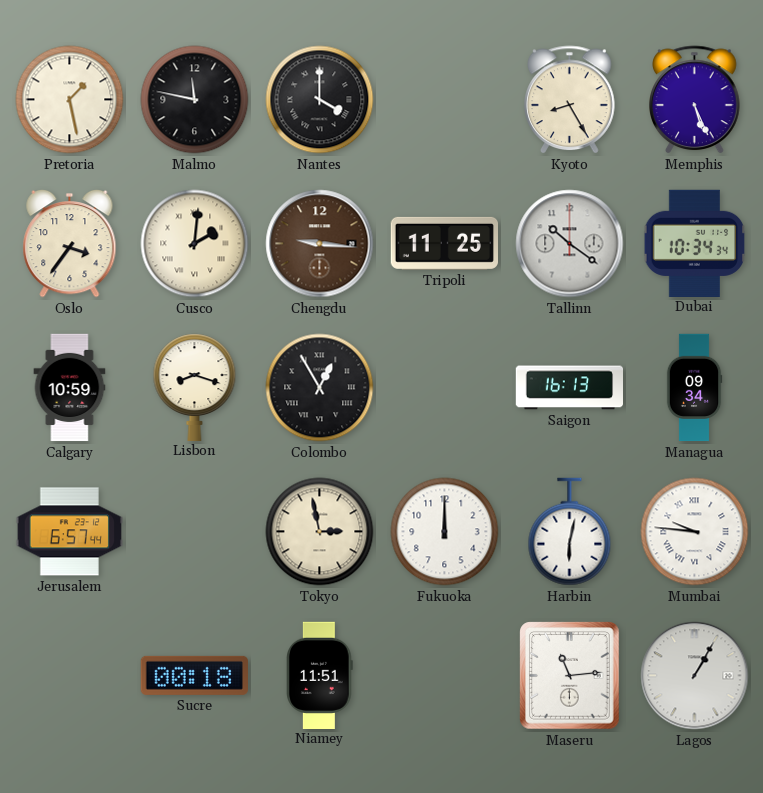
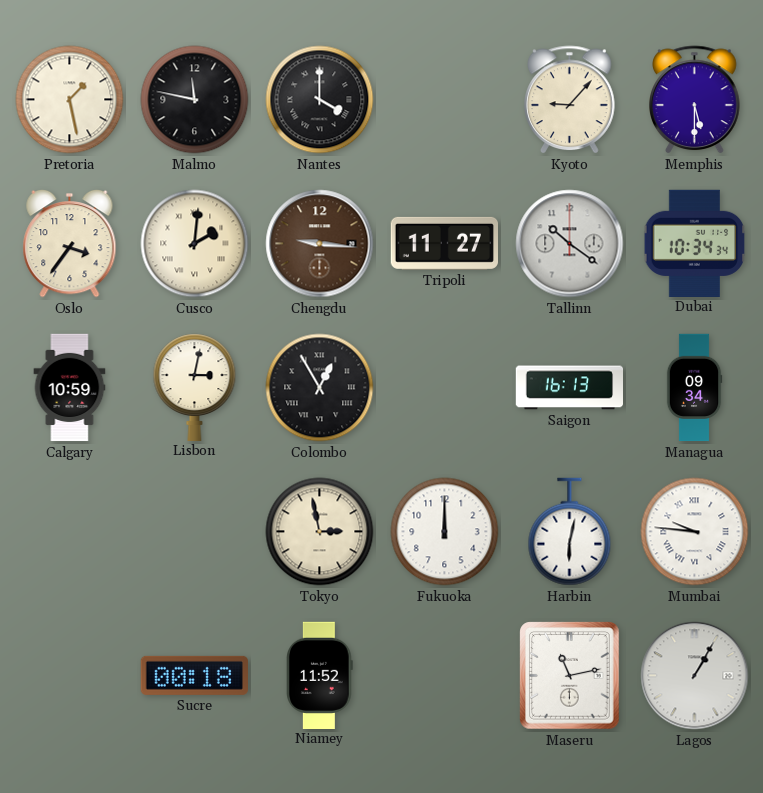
Kyoto: 8:25 -> 9:07
Memphis: 5:26 -> 5:30
Tripoli: 11:25 -> 11:27
Lisbon: 8:18 -> 3:02
Jerusalem: 6:57 -> none
Niamey: 11:51 -> 11:52
Maseru: 11:14 -> 11:13
